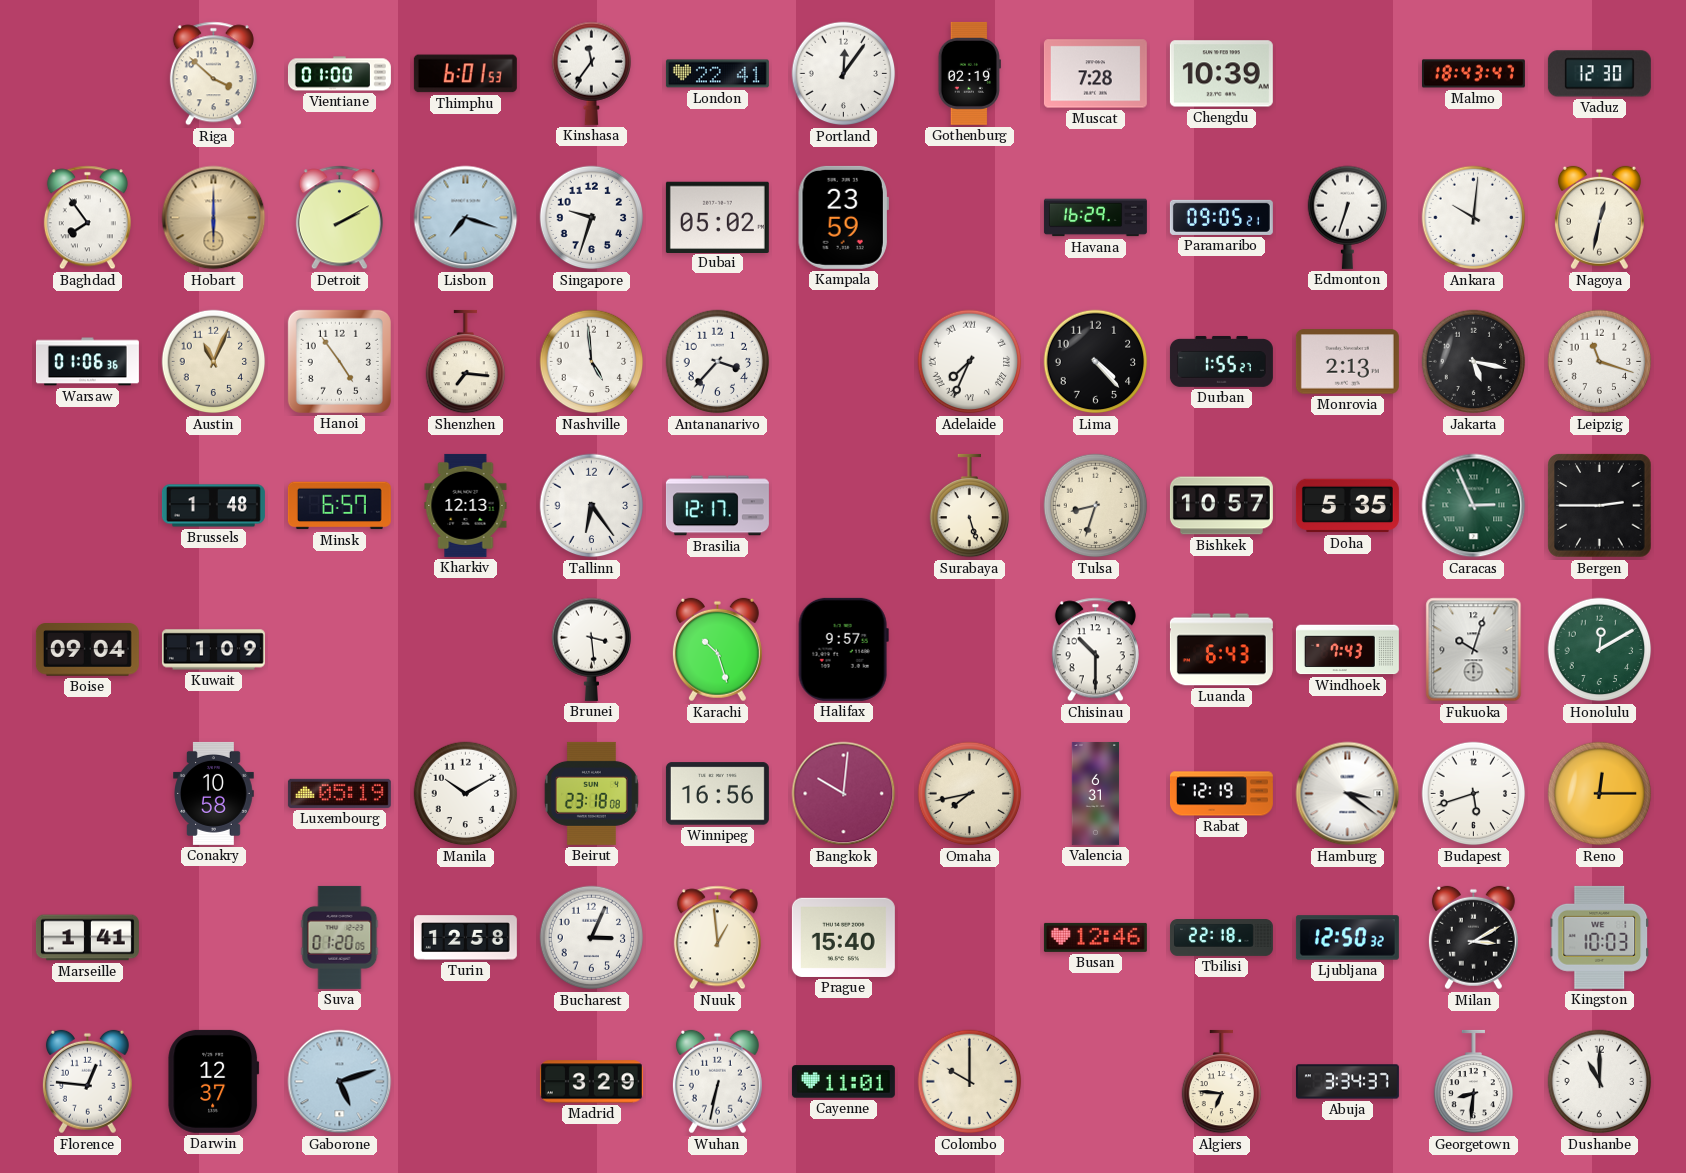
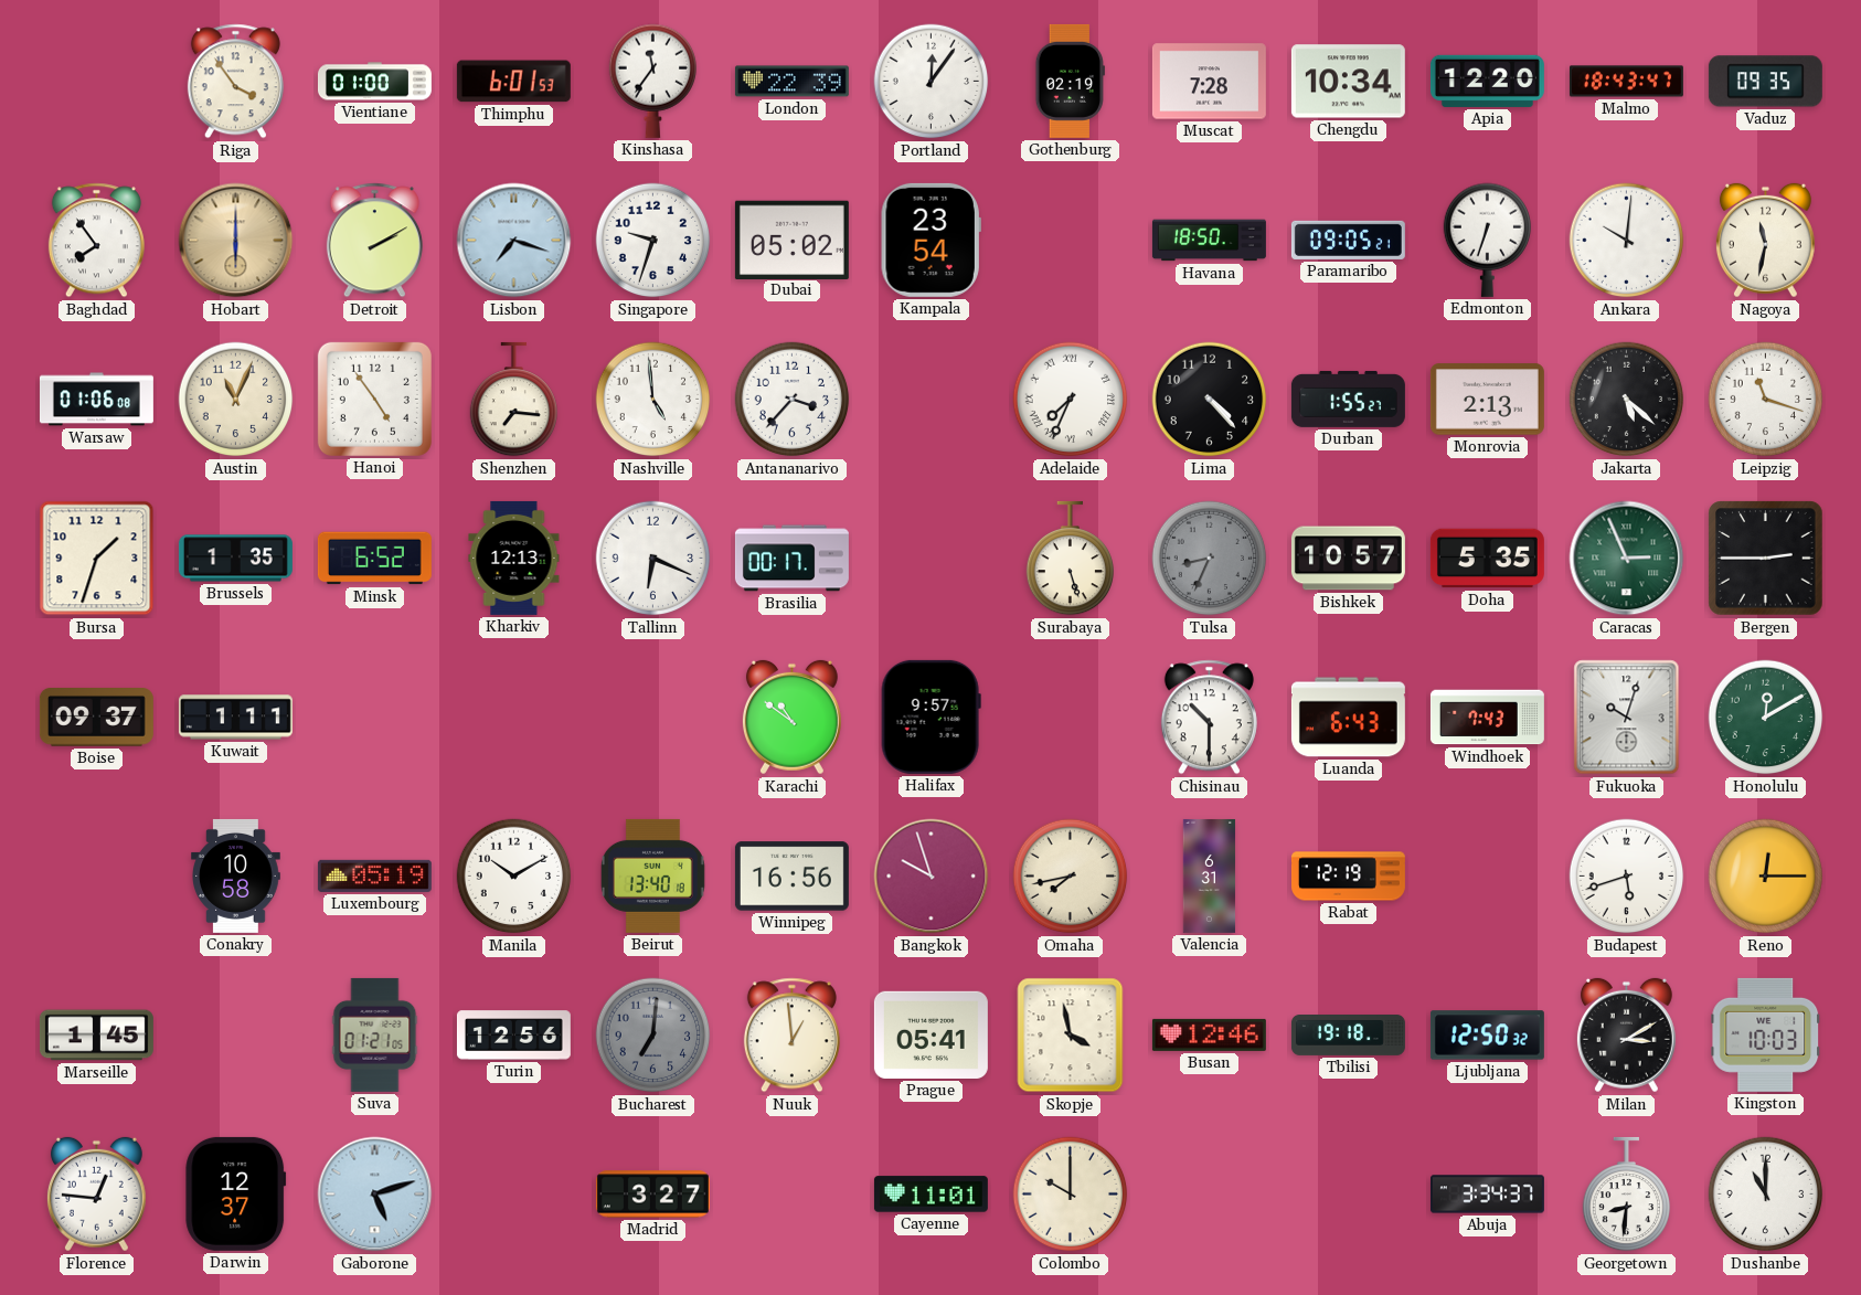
Riga: 3:52 -> 3:54
London: 22:41 -> 22:39
Chengdu: 10:39 -> 10:34
Apia: none -> 12:20
Vaduz: 12:30 -> 09:35
Kampala: 23:59 -> 23:54
Havana: 16:29 -> 18:50
Nagoya: 12:32 -> 11:32
Warsaw: 01:06:36 -> 01:06:08
Jakarta: 5:17 -> 5:22
Bursa: none -> 1:33
Brussels: 1:48 -> 1:35
Minsk: 6:57 -> 6:52
Tallinn: 6:24 -> 6:19
Brasilia: 12:17 -> 00:17
Tulsa: 8:33 -> 8:34
Tulsa dial: cream -> grey
Boise: 09:04 -> 09:37
Kuwait: 1:09 -> 1:11
Brunei: 3:29 -> none
Karachi: 10:27 -> 10:51
Beirut: 23:18 -> 13:40
Bangkok: 10:01 -> 9:57
Hamburg: 3:21 -> none
Marseille: 1:41 -> 1:45
Suva: 01:20 -> 01:21
Turin: 12:58 -> 12:56
Bucharest: 3:04 -> 7:01
Bucharest dial: white -> grey
Prague: 15:40 -> 05:41
Skopje: none -> 3:58
Tbilisi: 22:18 -> 19:18
Madrid: 3:29 -> 3:27
Wuhan: 6:32 -> none
Algiers: 6:46 -> none
